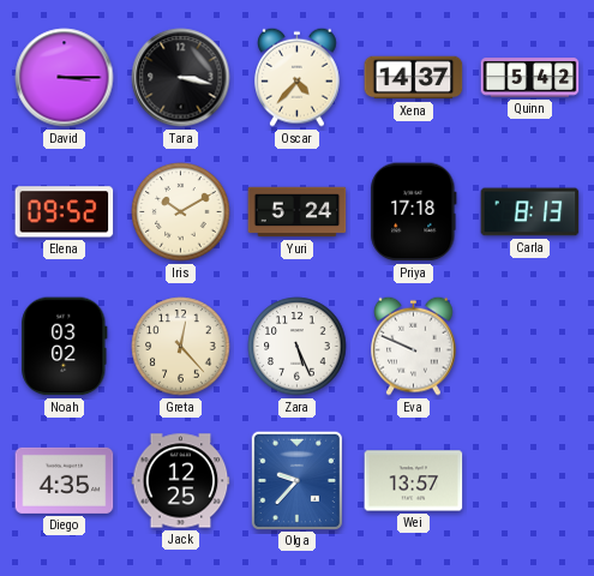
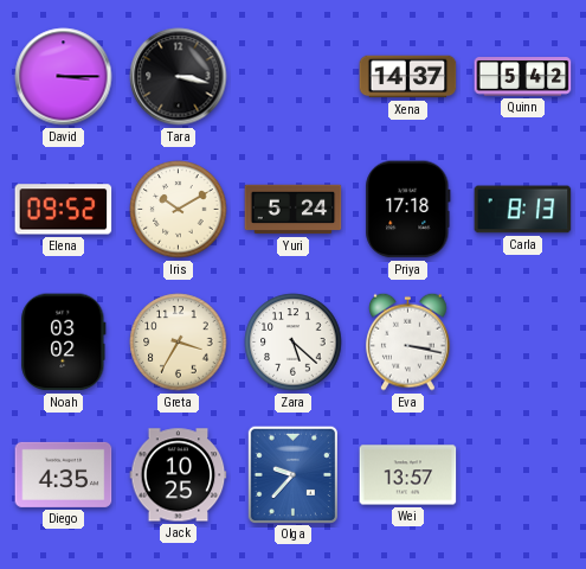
Oscar: 4:37 -> none
Greta: 12:23 -> 3:35
Zara: 5:26 -> 5:22
Eva: 9:49 -> 3:17
Jack: 12:25 -> 10:25
